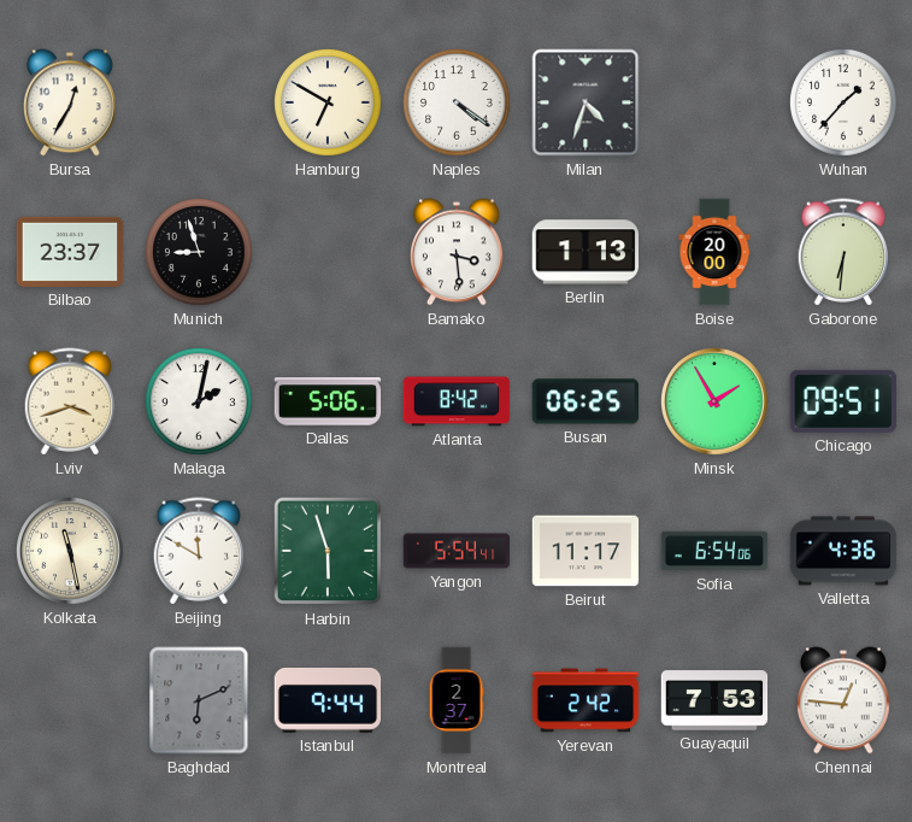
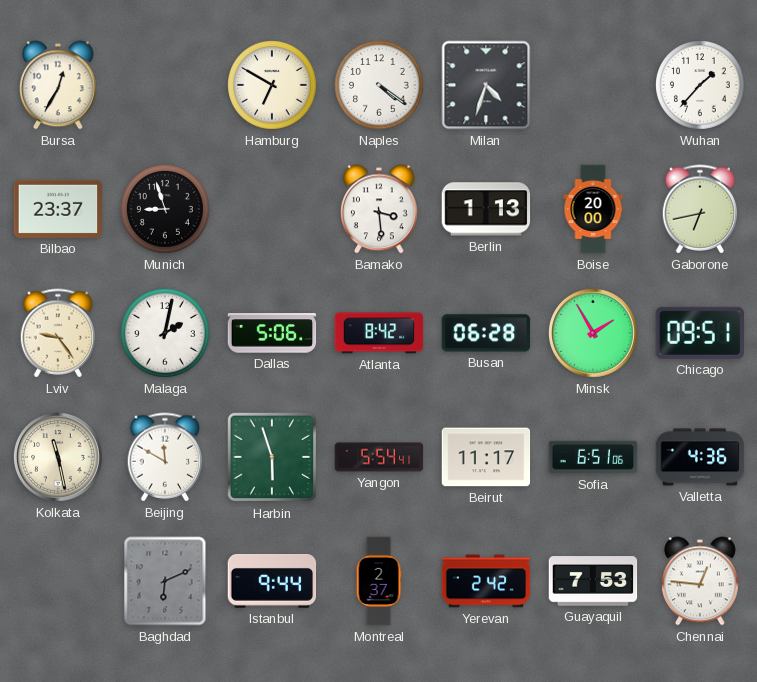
Gaborone: 6:31 -> 6:43
Lviv: 3:42 -> 9:24
Busan: 06:25 -> 06:28
Sofia: 6:54 -> 6:51
